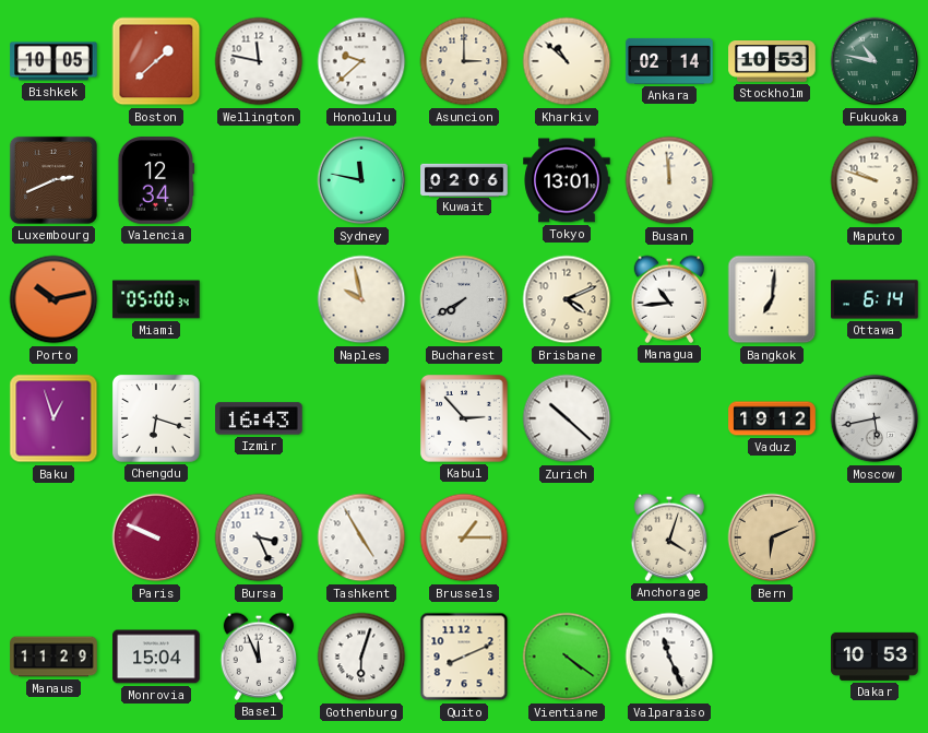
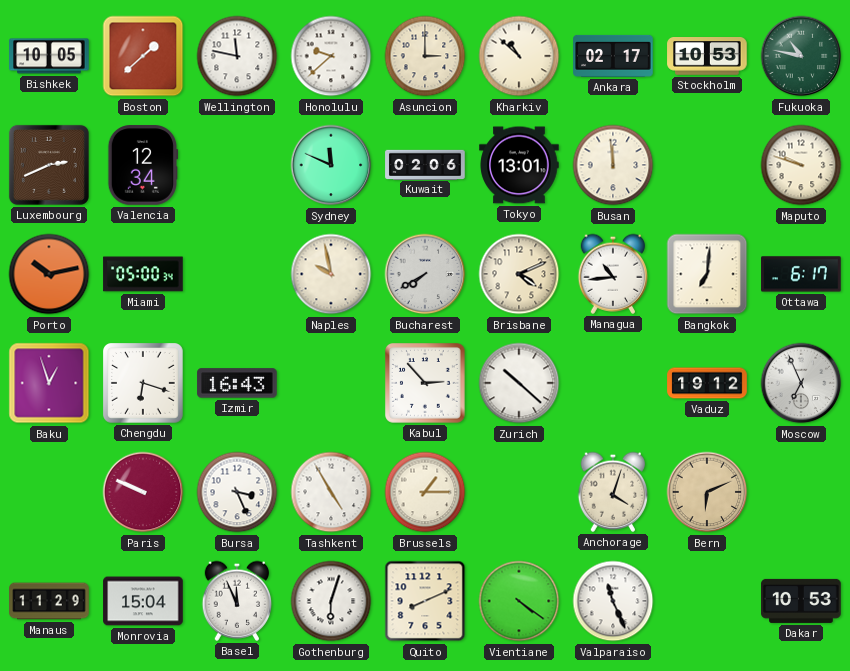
Ankara: 02:14 -> 02:17
Sydney: 11:47 -> 11:49
Ottawa: 6:14 -> 6:17
Moscow: 5:43 -> 6:56
